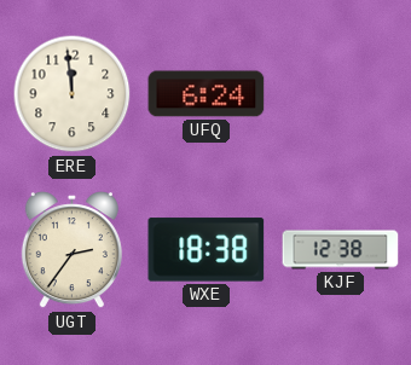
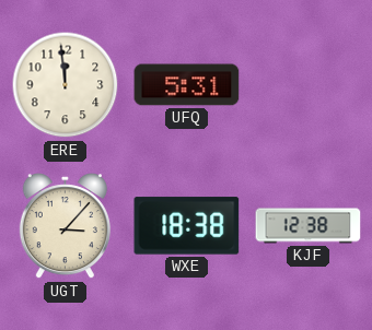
UFQ: 6:24 -> 5:31
UGT: 2:36 -> 3:07
